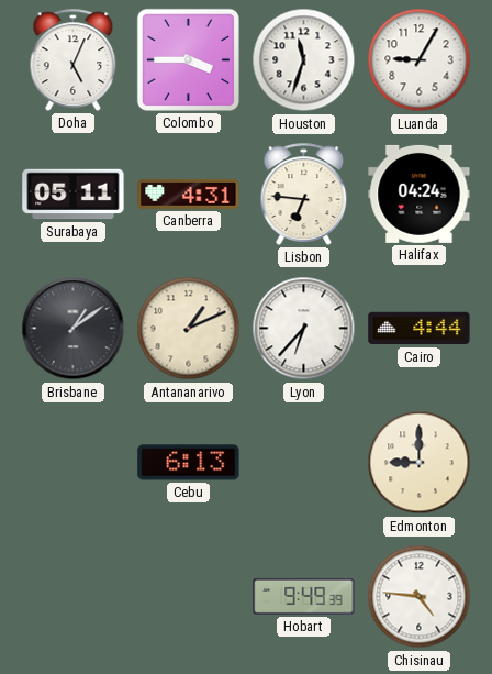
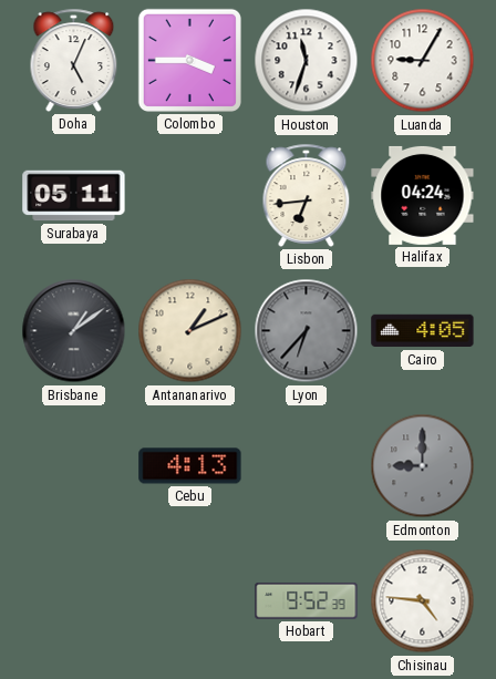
Canberra: 4:31 -> none
Lisbon: 6:46 -> 6:44
Lyon dial: white -> grey
Cairo: 4:44 -> 4:05
Cebu: 6:13 -> 4:13
Edmonton dial: cream -> grey
Hobart: 9:49 -> 9:52
